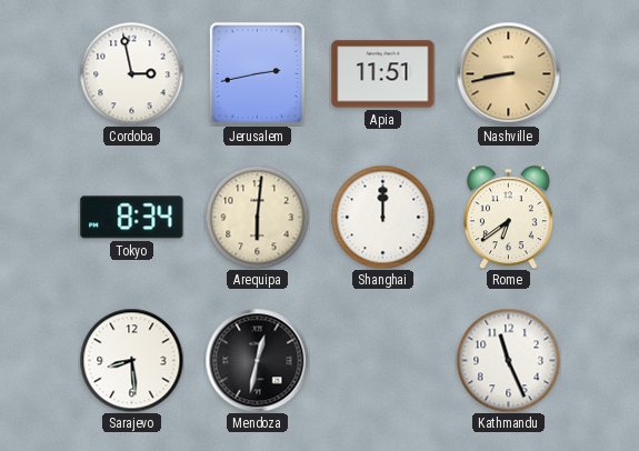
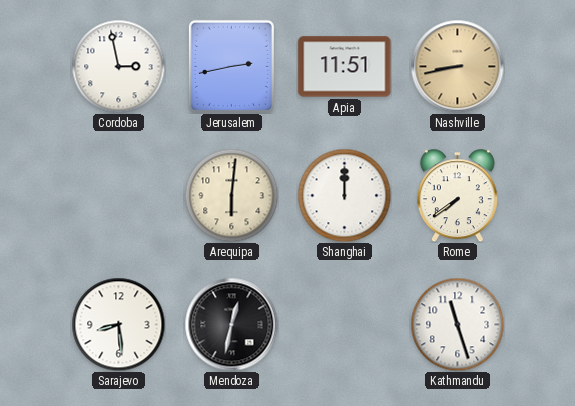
Tokyo: 8:34 -> none
Rome: 6:39 -> 7:39
Kathmandu: 11:26 -> 11:27
